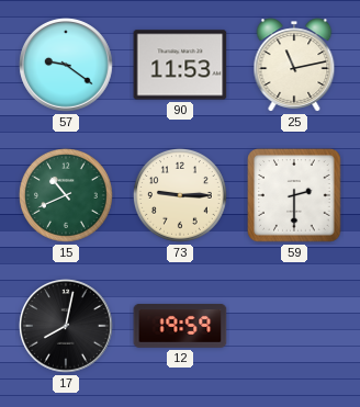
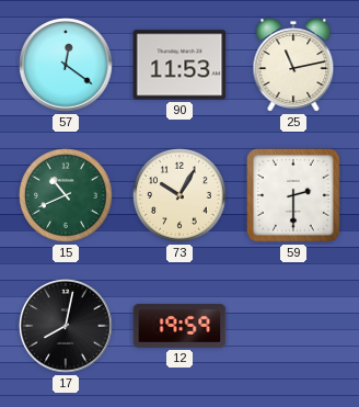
57: 9:21 -> 12:21
73: 9:15 -> 10:05
